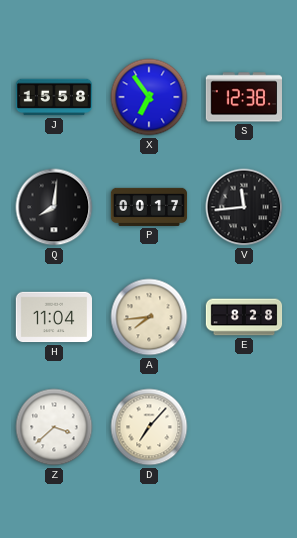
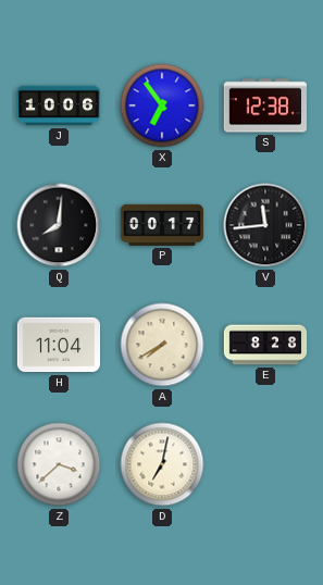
J: 15:58 -> 10:06
A: 7:44 -> 7:40
D: 7:07 -> 7:02
